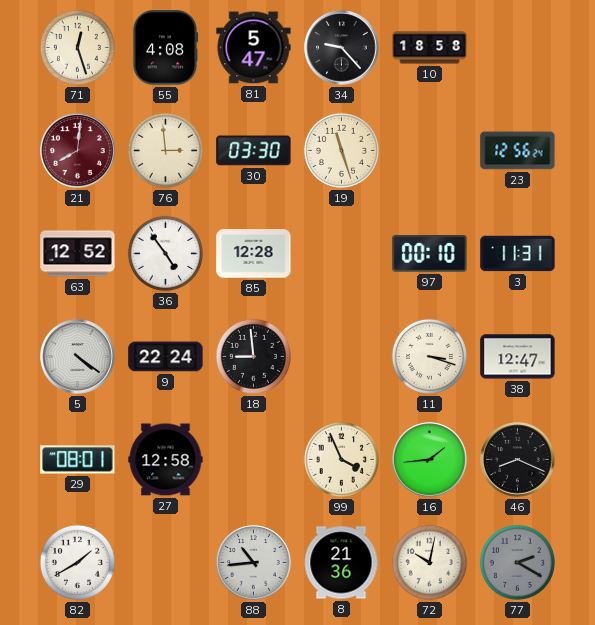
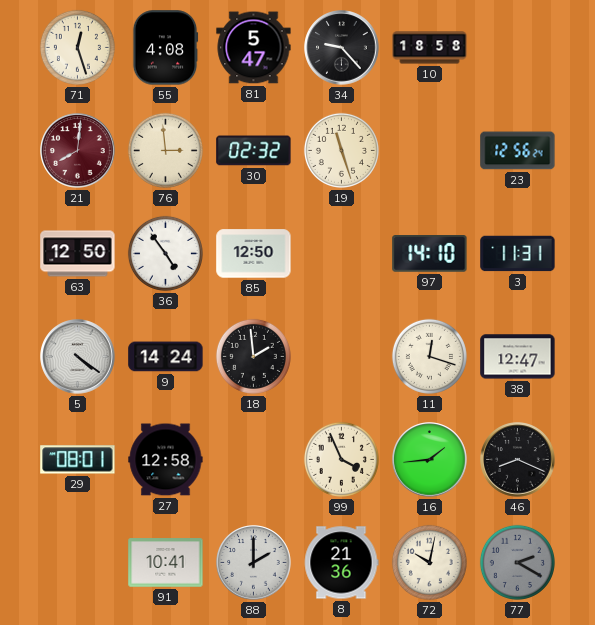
30: 03:30 -> 02:32
63: 12:52 -> 12:50
85: 12:28 -> 12:50
97: 00:10 -> 14:10
9: 22:24 -> 14:24
18: 8:59 -> 1:59
11: 3:18 -> 12:18
82: 1:40 -> none
91: none -> 10:41
88: 10:44 -> 2:00
